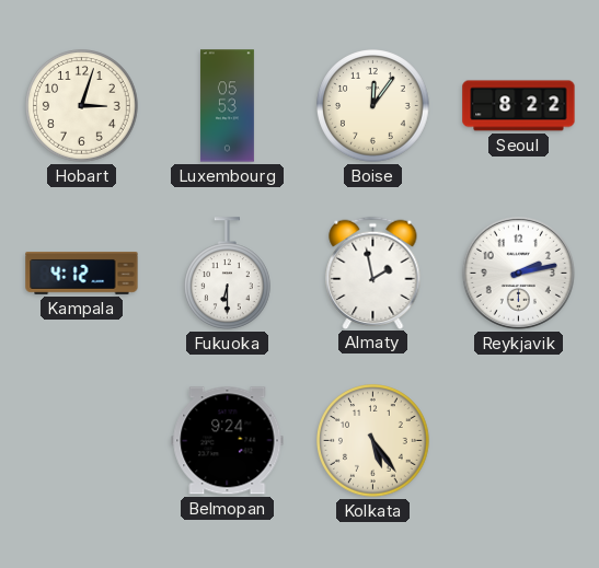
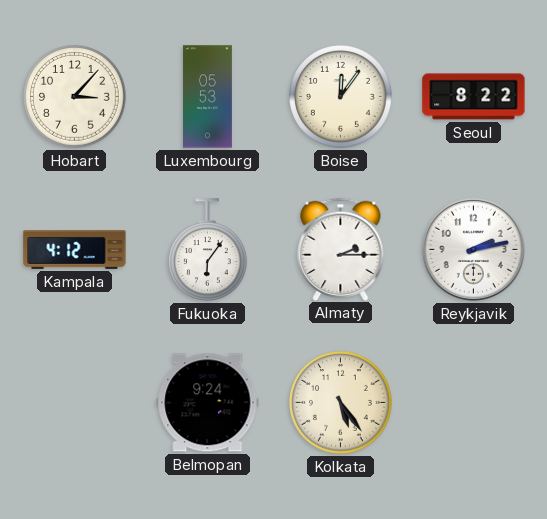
Hobart: 3:03 -> 3:07
Fukuoka: 6:30 -> 6:06
Almaty: 1:58 -> 2:15
